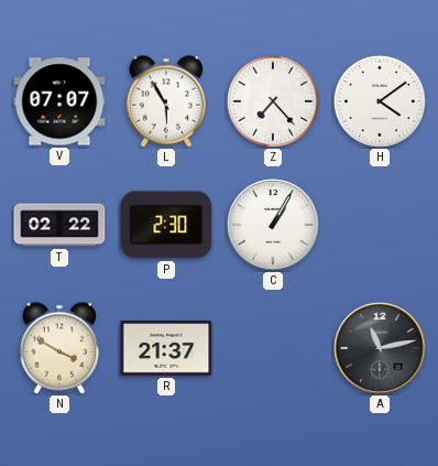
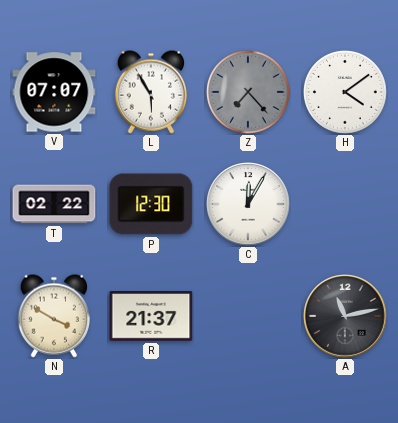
Z dial: white -> grey
P: 2:30 -> 12:30
C: 1:05 -> 12:05
